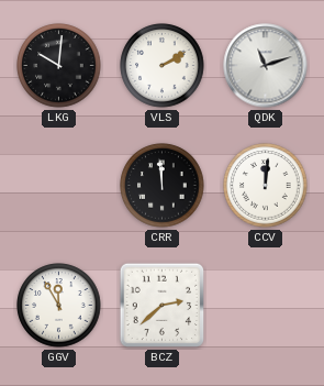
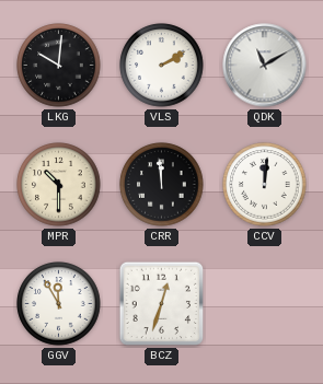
QDK: 11:12 -> 11:10
MPR: none -> 10:30
BCZ: 2:38 -> 12:33
